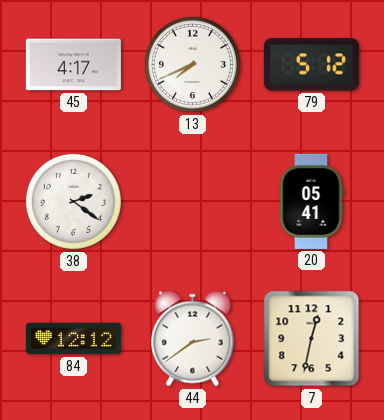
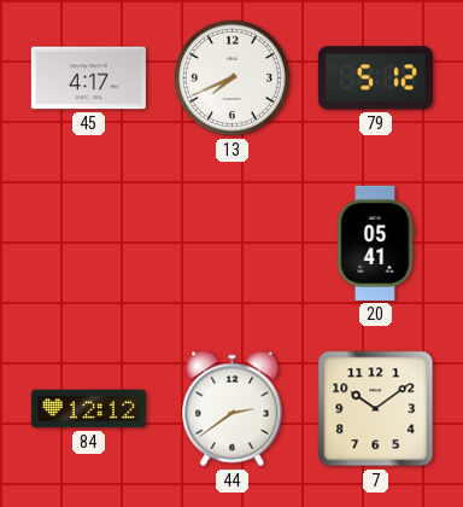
38: 2:21 -> none
7: 12:32 -> 10:09
